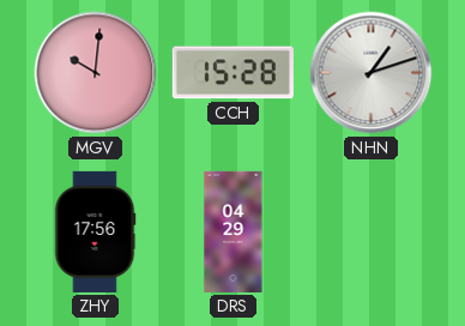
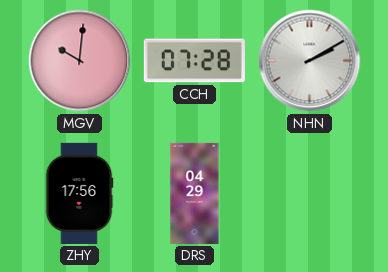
CCH: 15:28 -> 07:28
NHN: 1:12 -> 2:10
